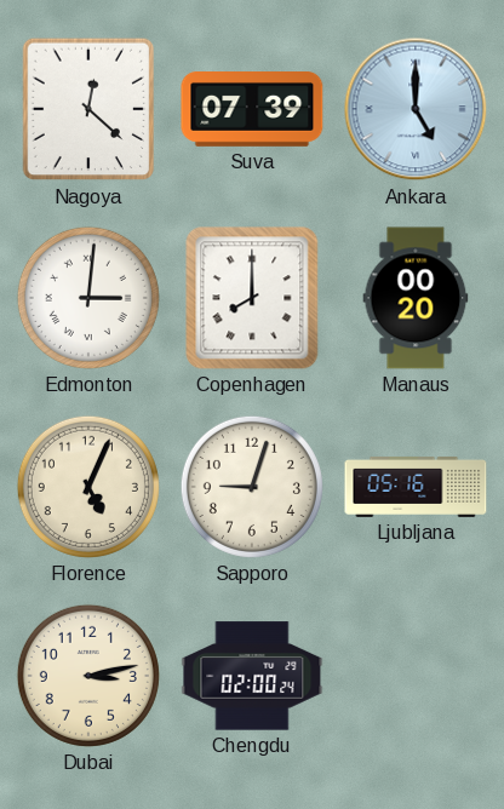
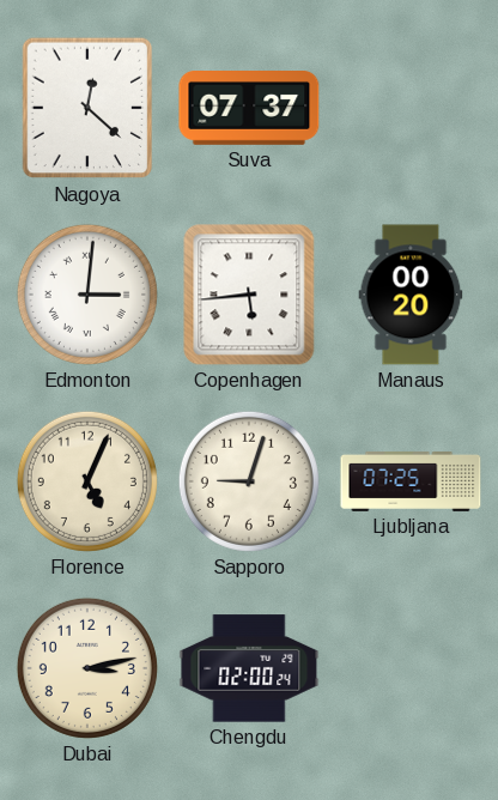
Suva: 07:39 -> 07:37
Ankara: 5:00 -> none
Copenhagen: 8:00 -> 5:44
Ljubljana: 05:16 -> 07:25
